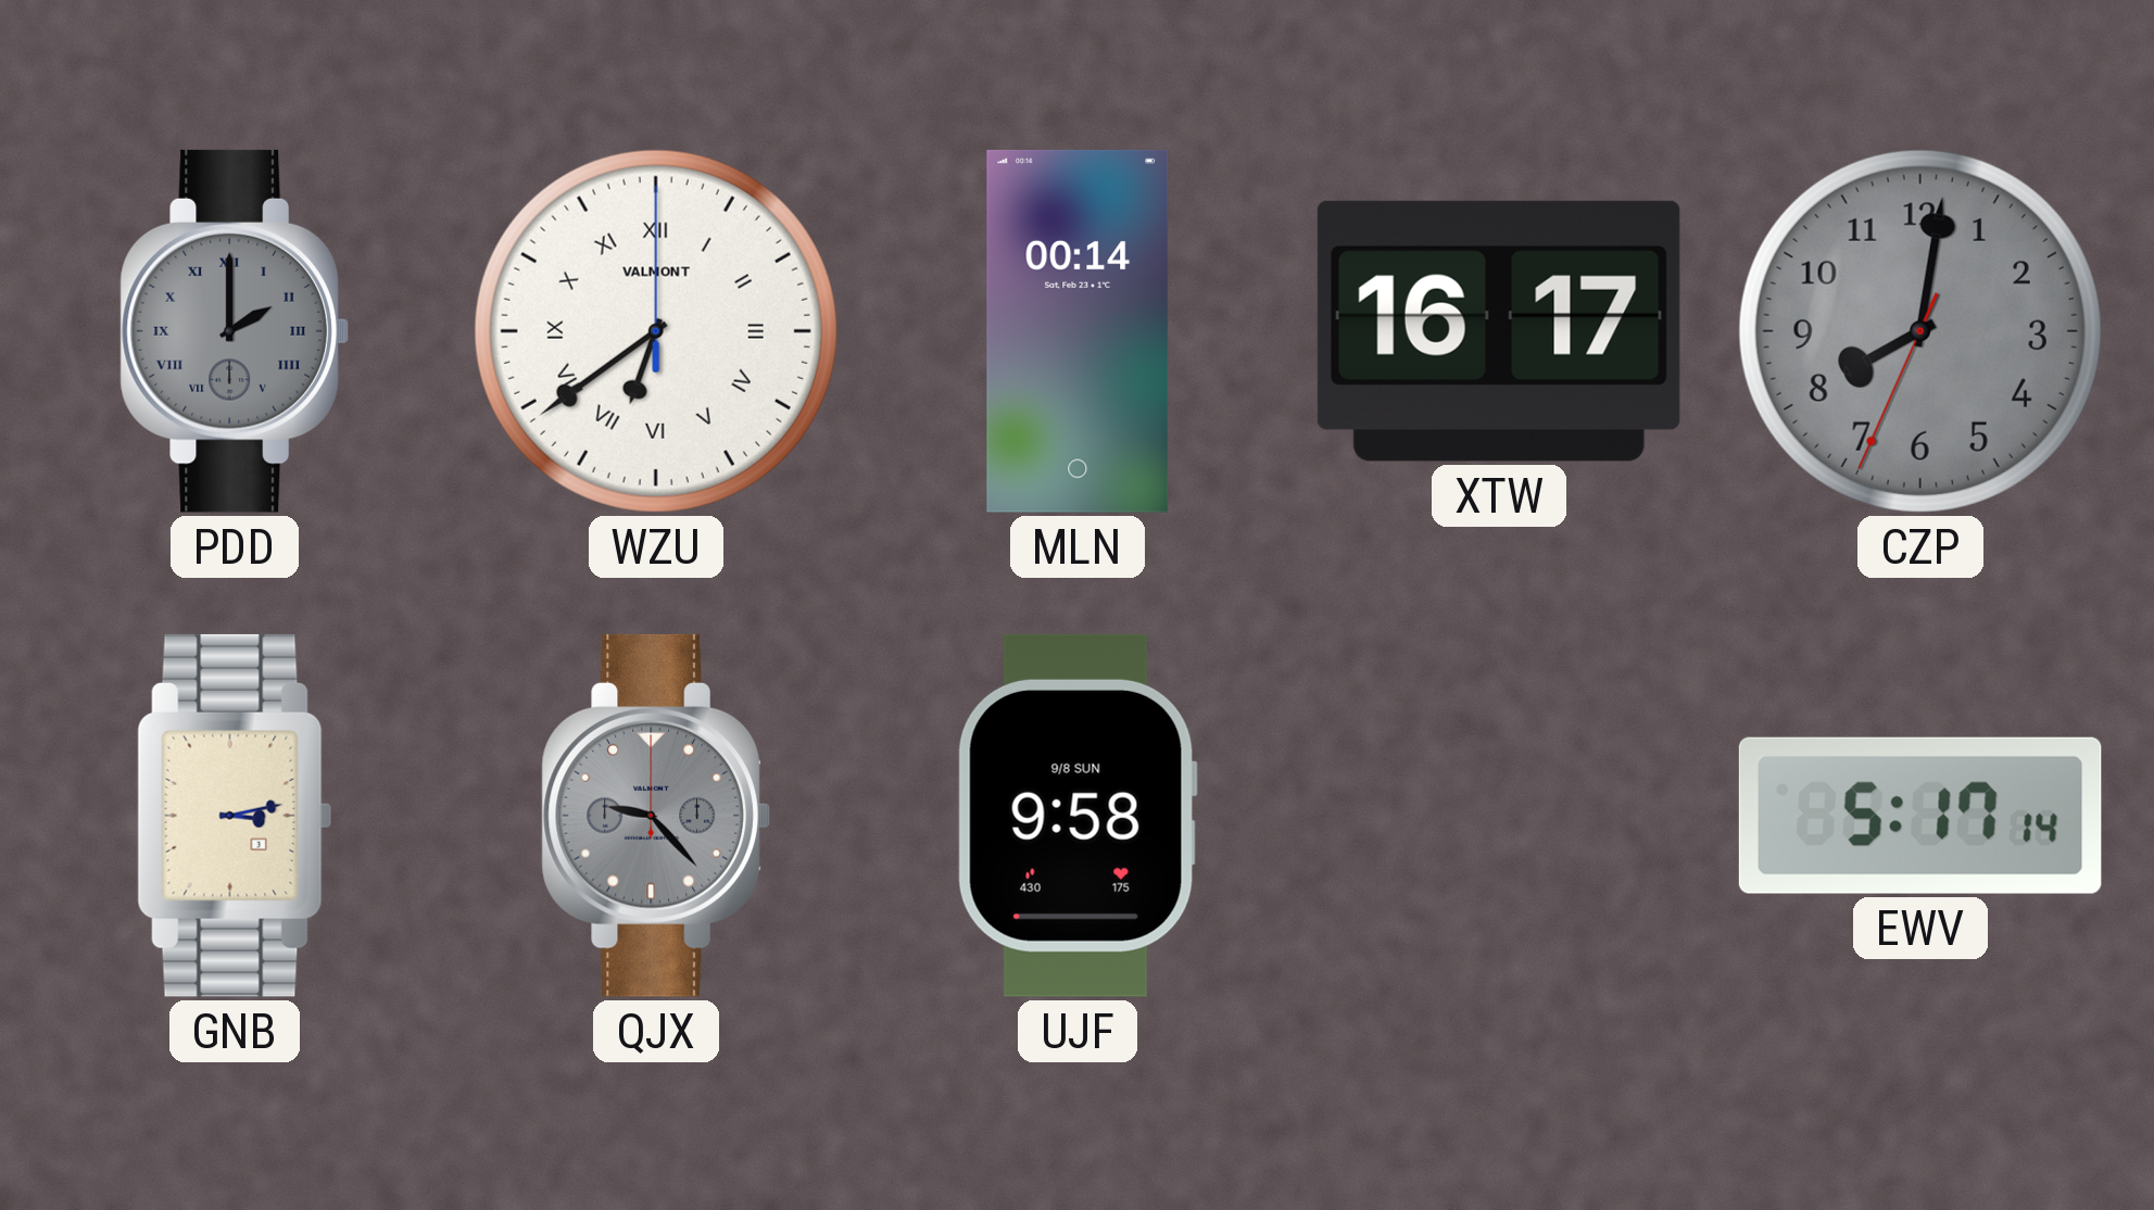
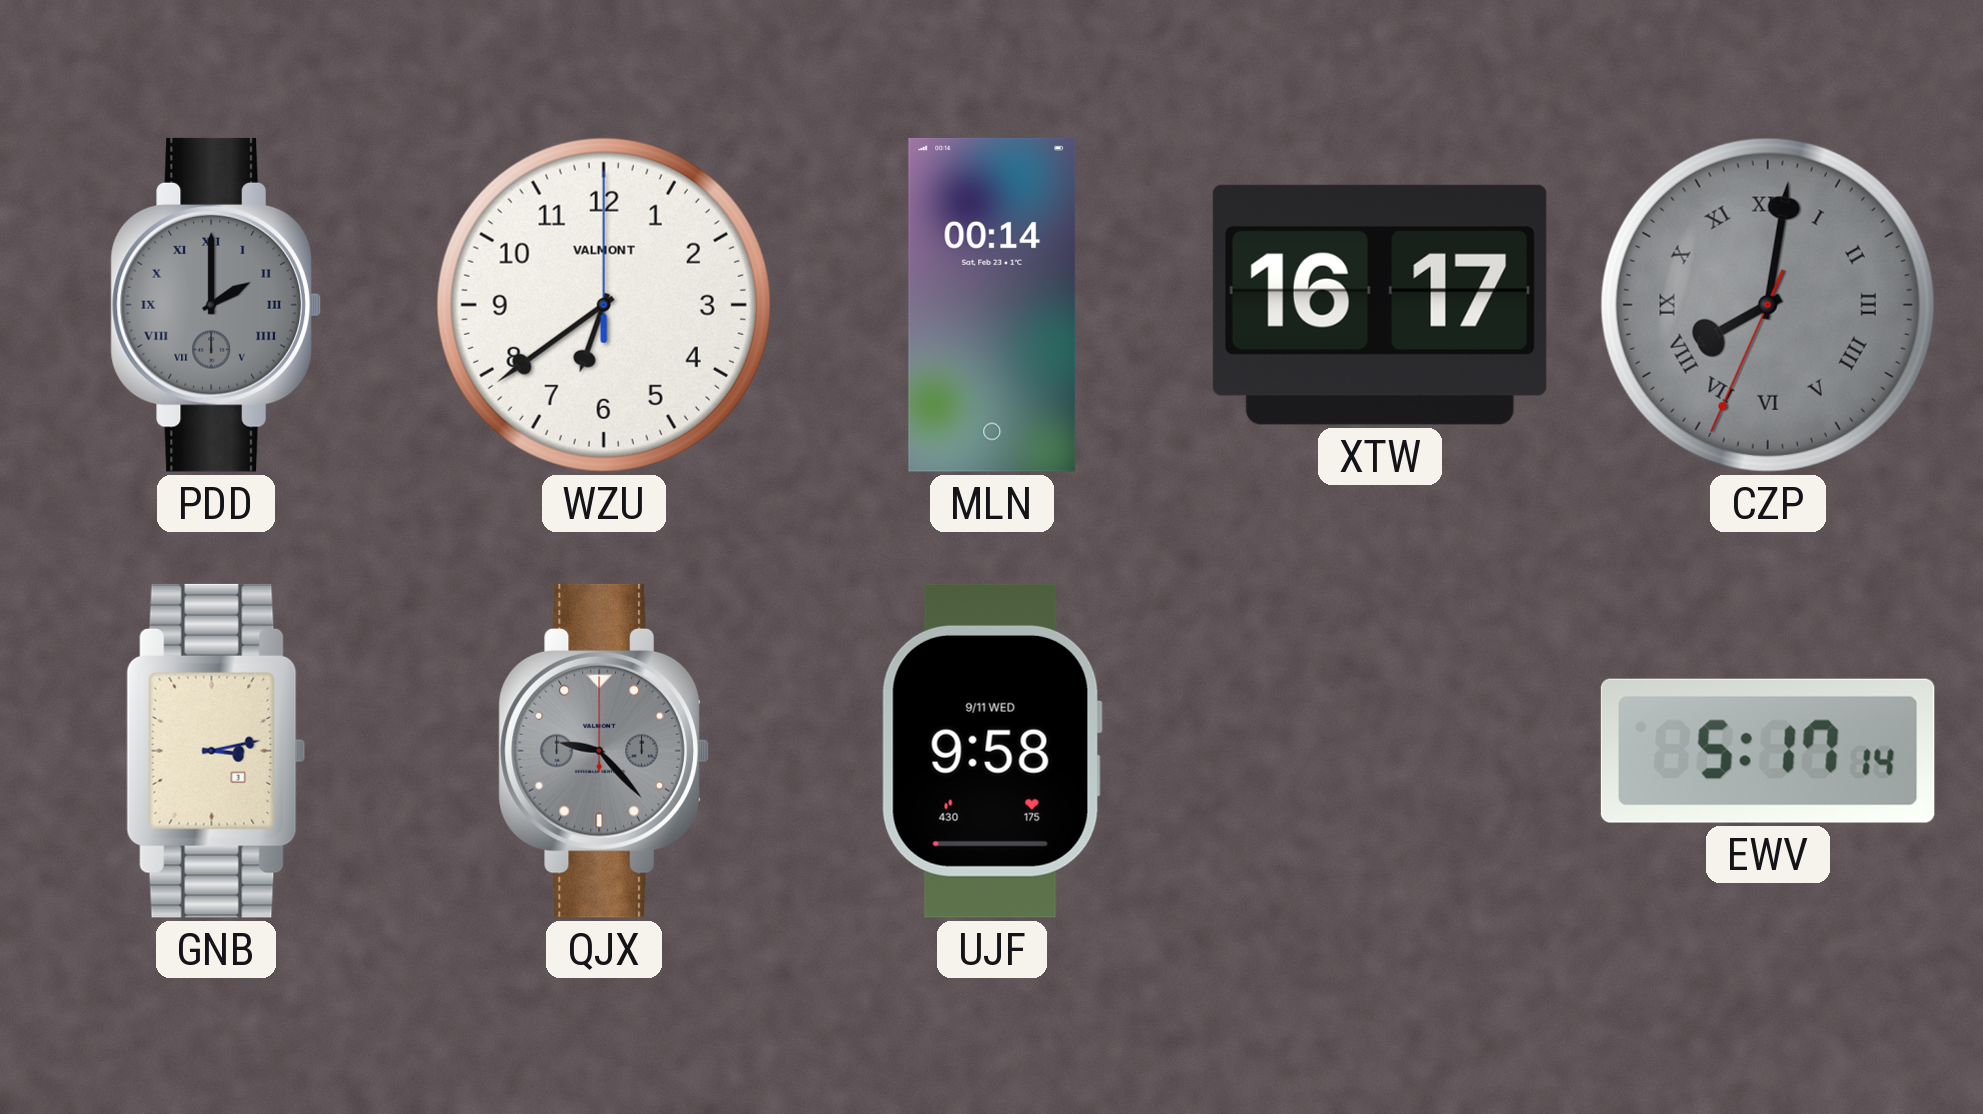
WZU numerals: Roman -> Arabic
CZP numerals: Arabic -> Roman
UJF date: 9/8 SUN -> 9/11 WED
